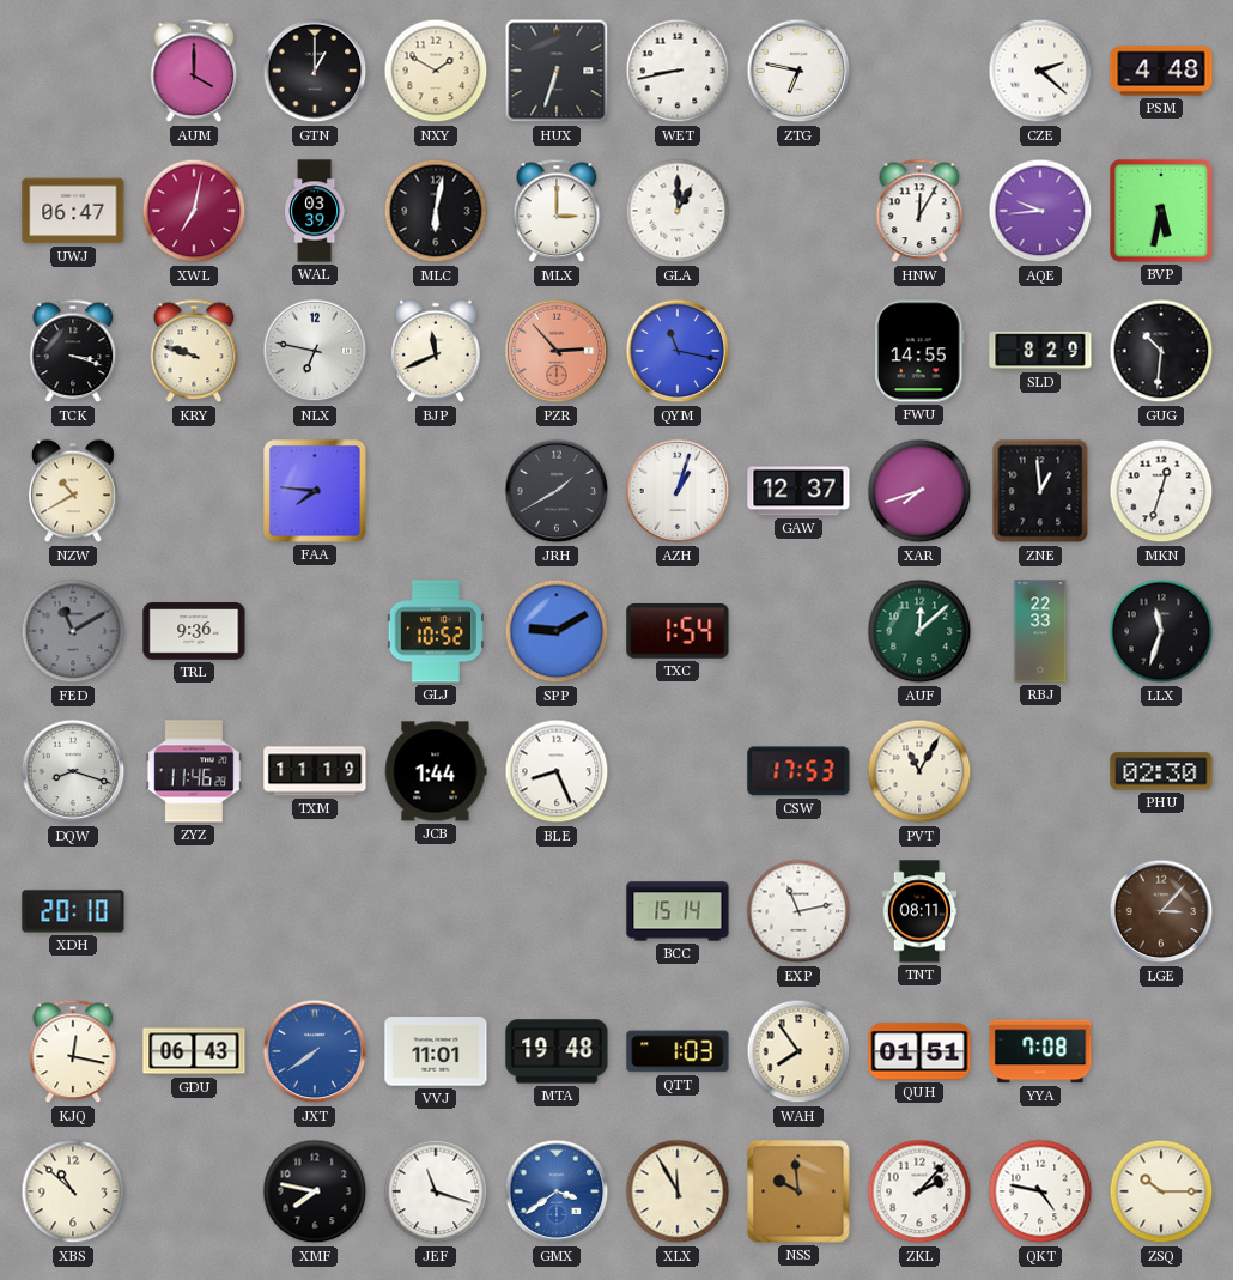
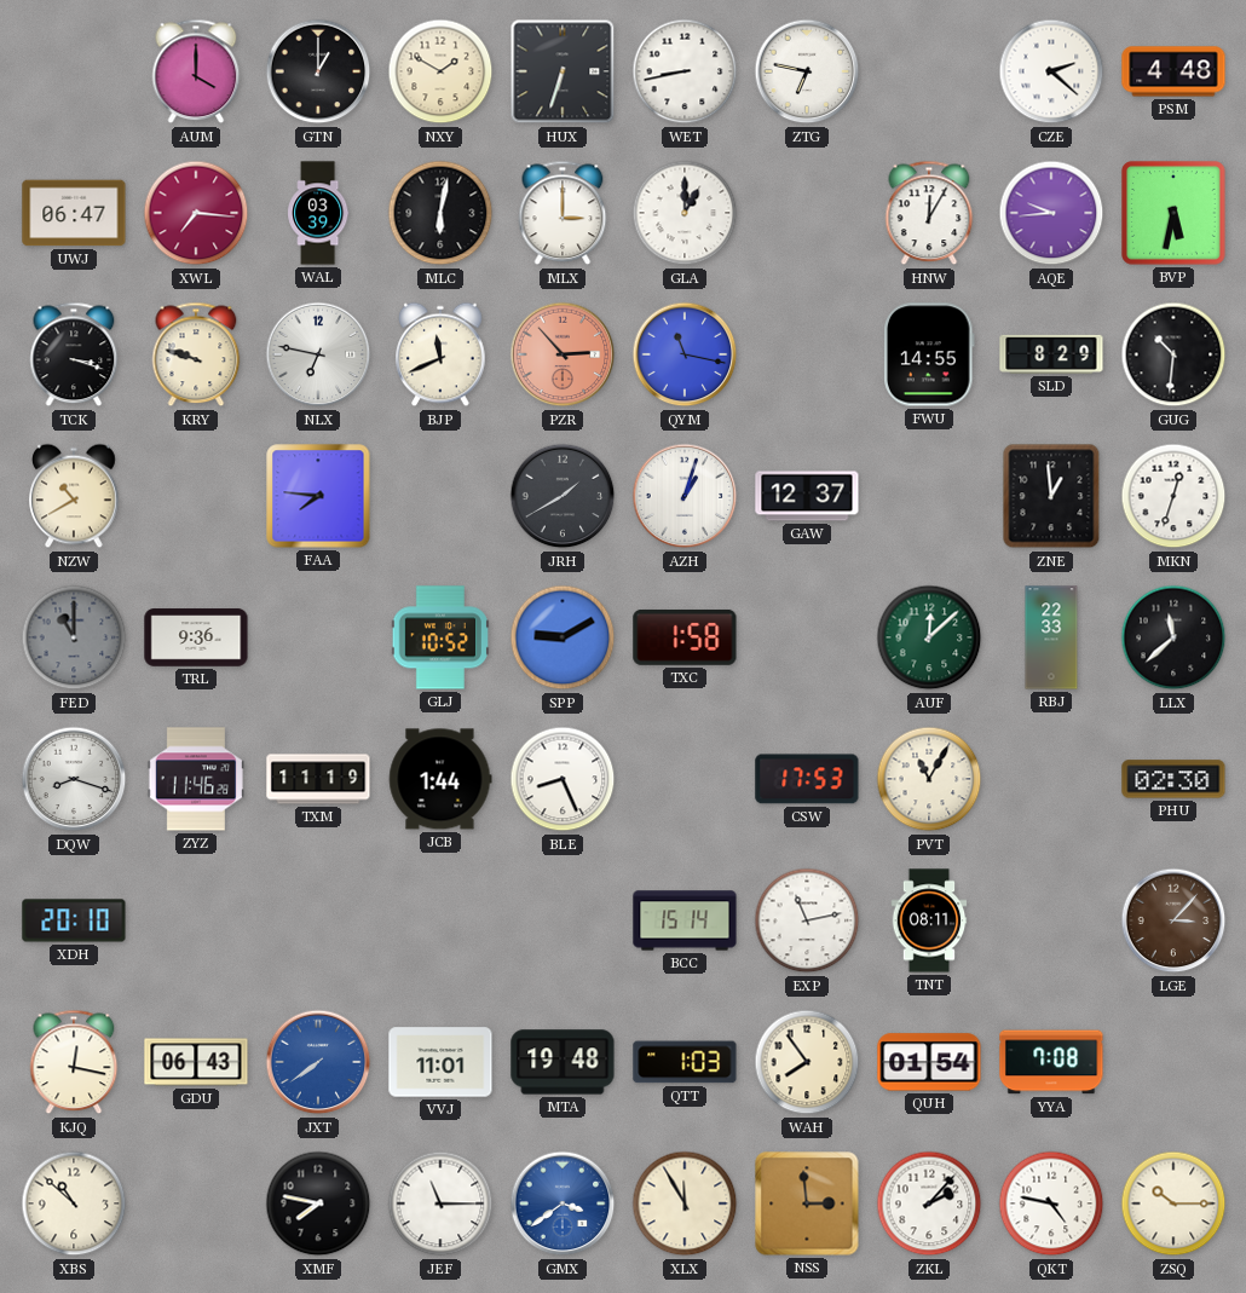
XWL: 7:02 -> 7:16
XAR: 7:42 -> none
FED: 11:10 -> 11:00
TXC: 1:54 -> 1:58
LLX: 11:33 -> 11:38
QUH: 01:51 -> 01:54
JEF: 11:18 -> 11:15
NSS: 9:59 -> 2:59
